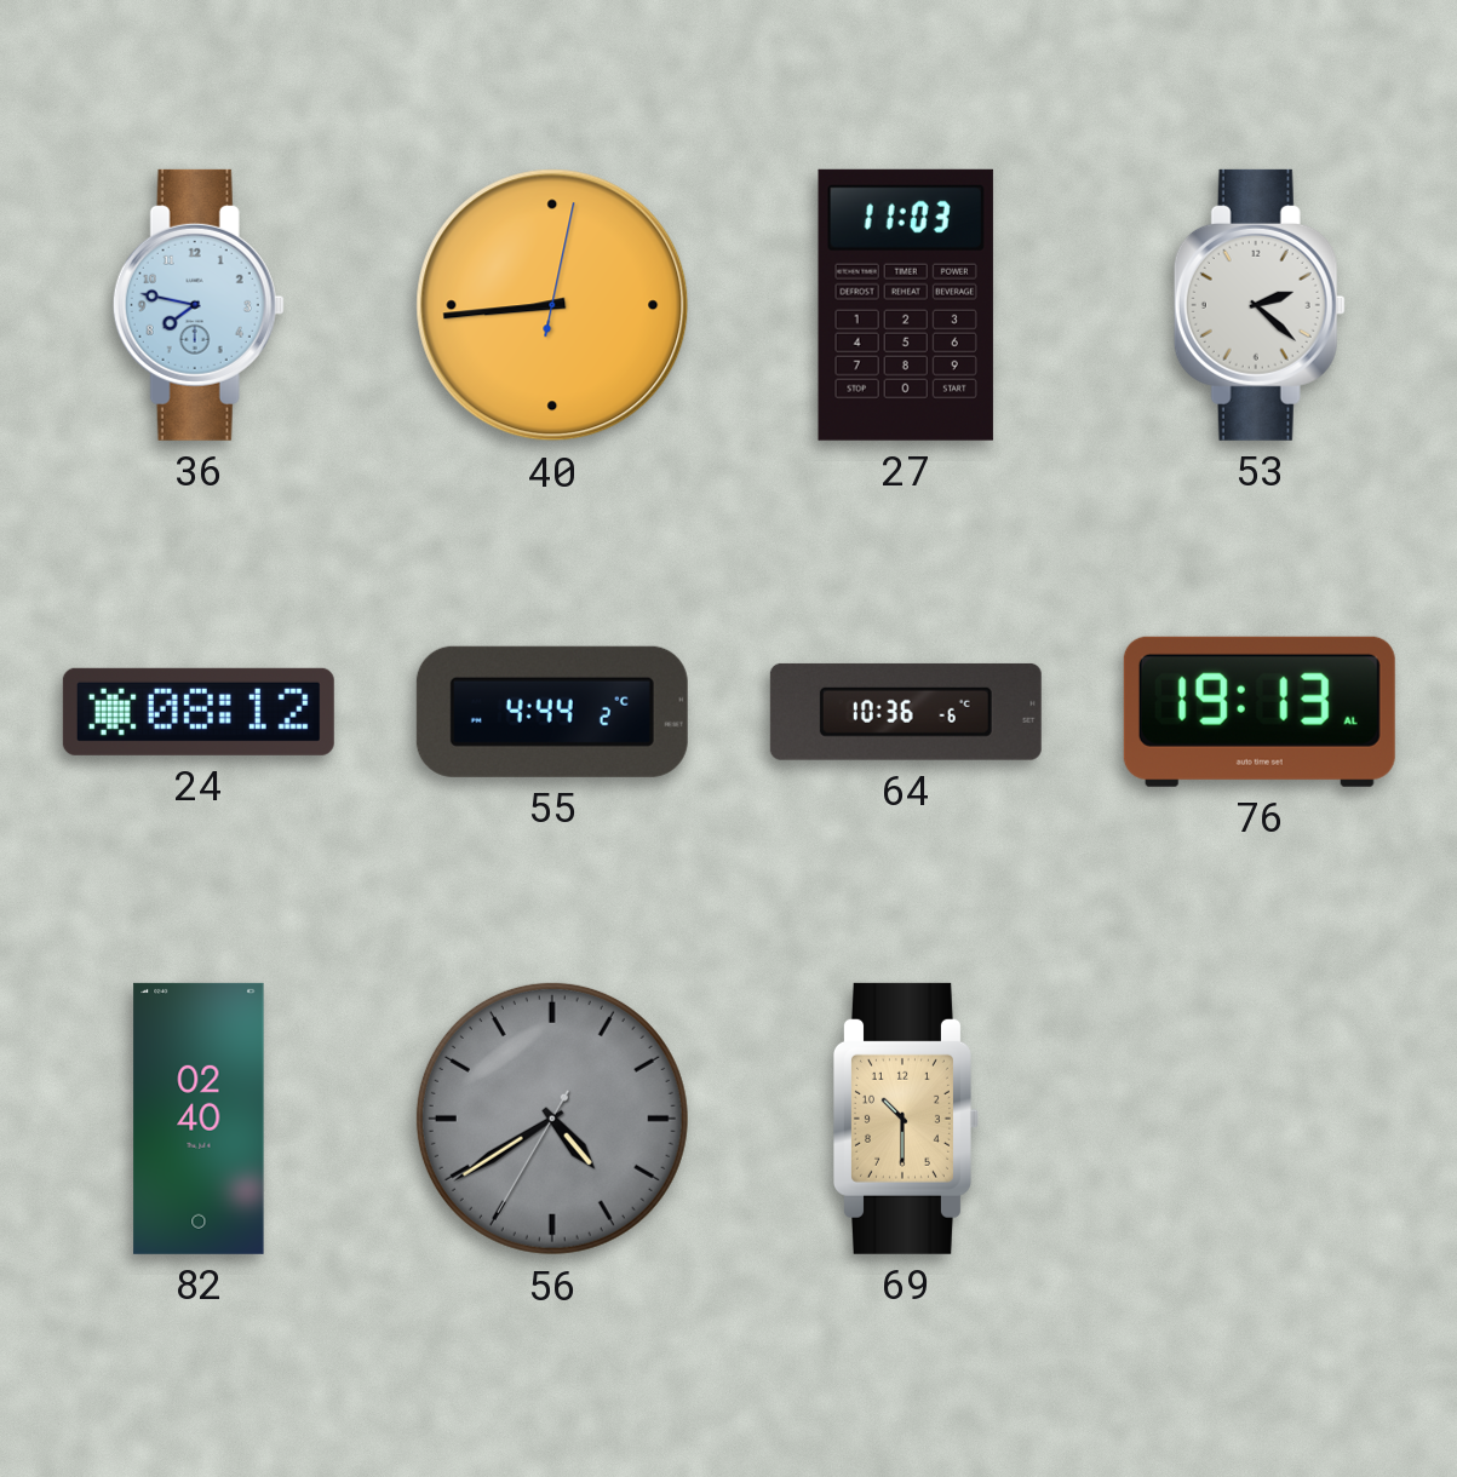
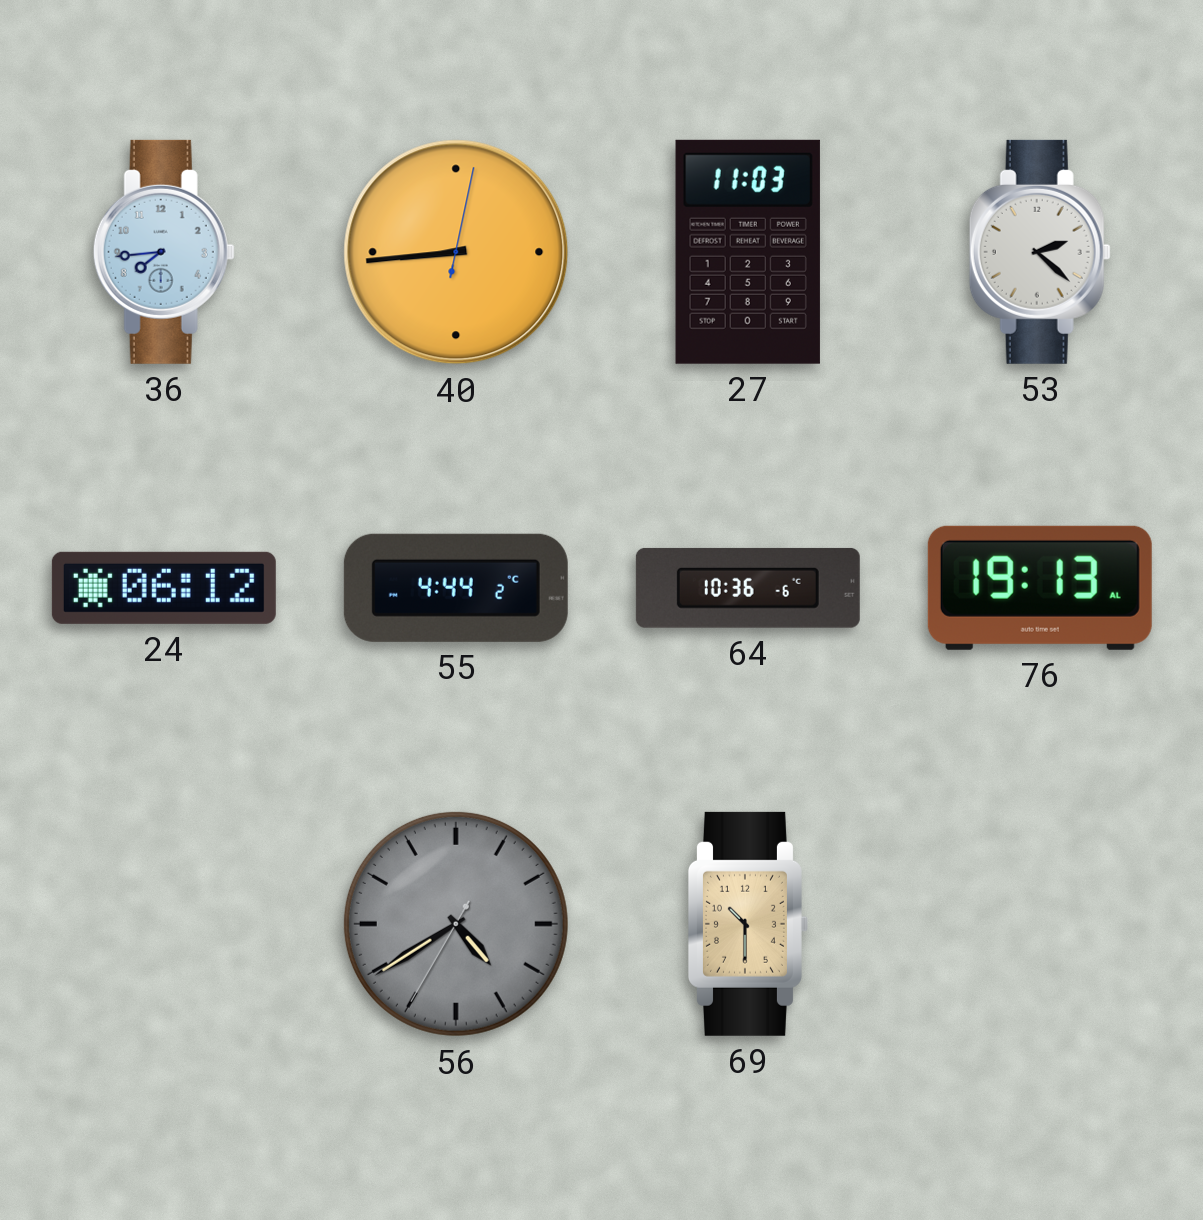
36: 7:47 -> 7:44
24: 08:12 -> 06:12
82: 02:40 -> none
